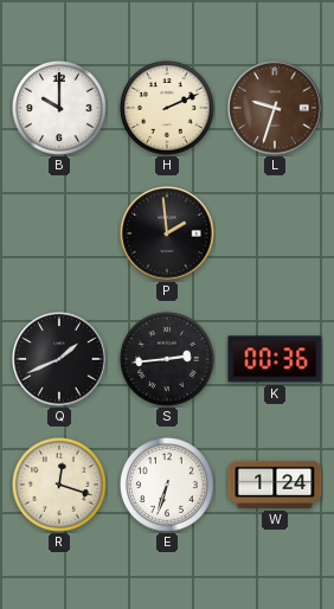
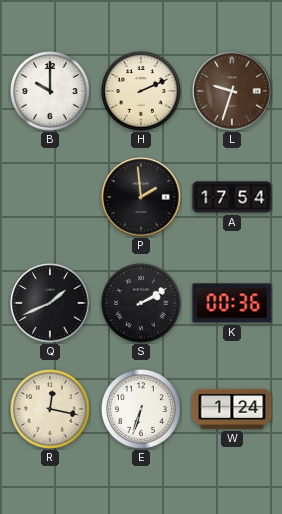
A: none -> 17:54
S: 2:44 -> 2:10
R: 12:18 -> 12:17
